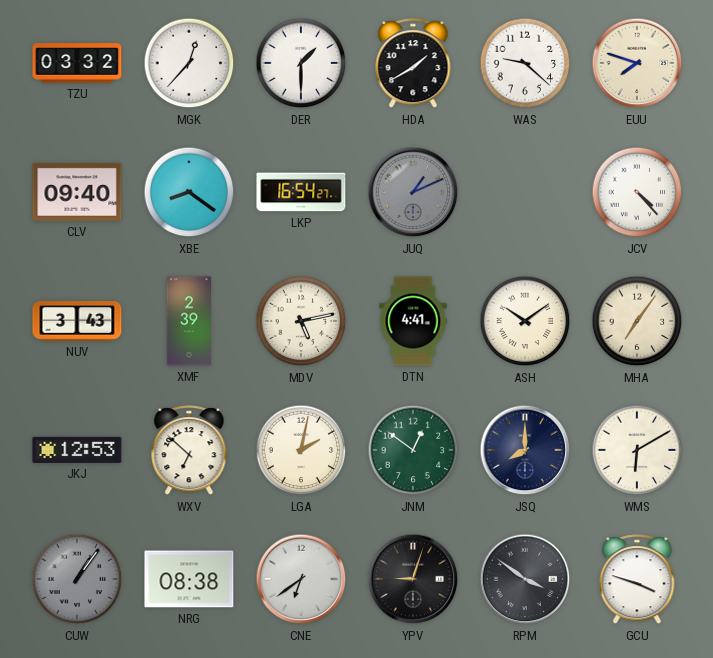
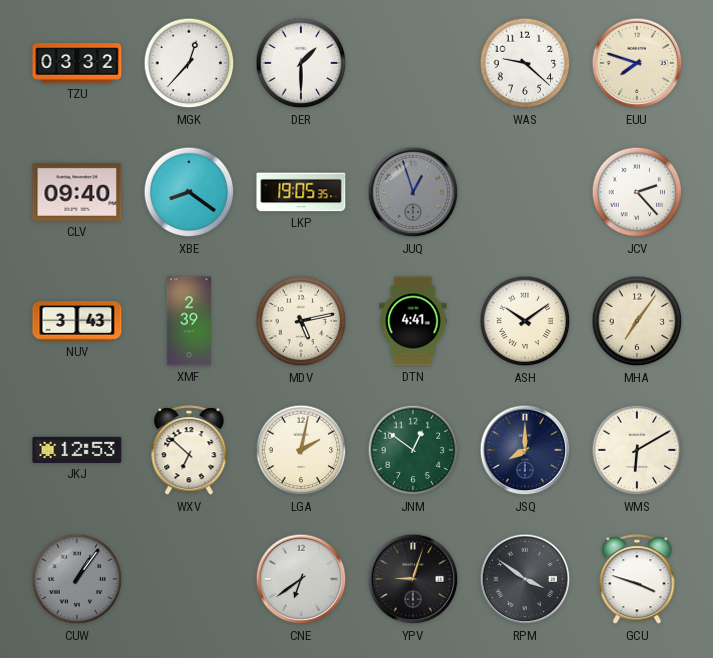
HDA: 1:40 -> none
LKP: 16:54 -> 19:05
JUQ: 1:11 -> 12:57
JCV: 4:23 -> 2:23
NRG: 08:38 -> none
